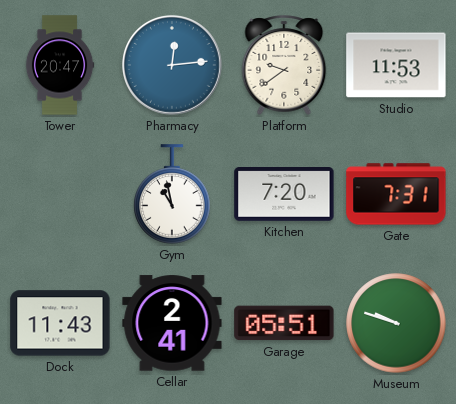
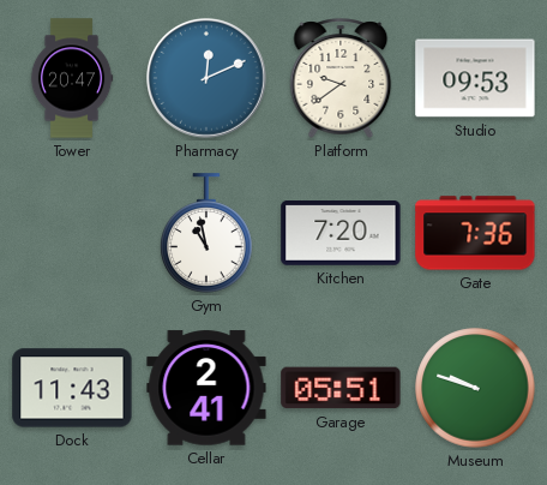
Pharmacy: 12:14 -> 12:11
Studio: 11:53 -> 09:53
Gate: 7:31 -> 7:36
